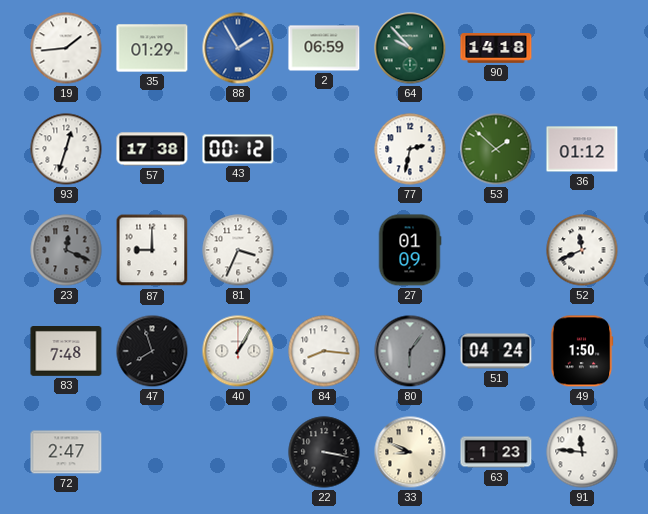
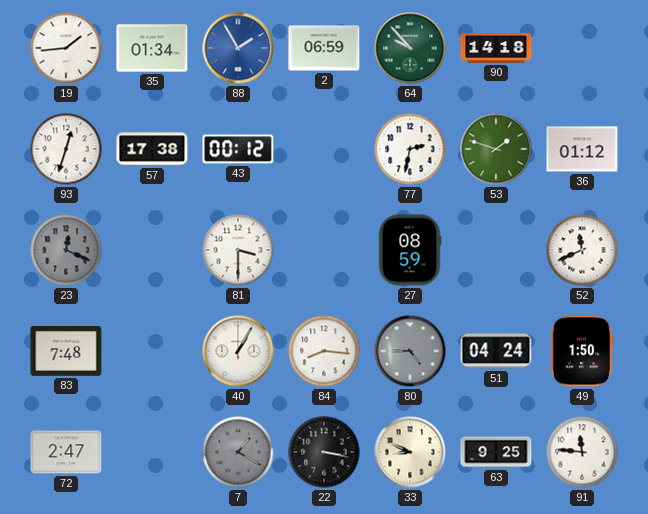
35: 01:29 -> 01:34
53: 1:52 -> 1:48
87: 9:00 -> none
81: 3:34 -> 3:30
27: 01:09 -> 08:59
47: 7:57 -> none
80: 6:06 -> 4:45
7: none -> 1:20
63: 1:23 -> 9:25
